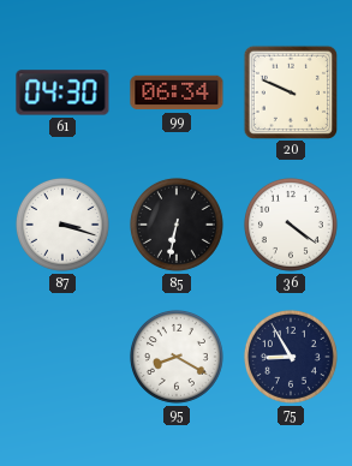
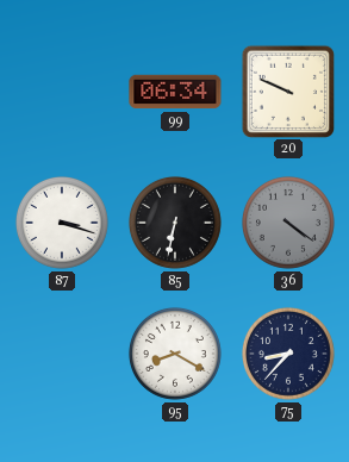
61: 04:30 -> none
36 dial: white -> grey
75: 8:55 -> 8:37
